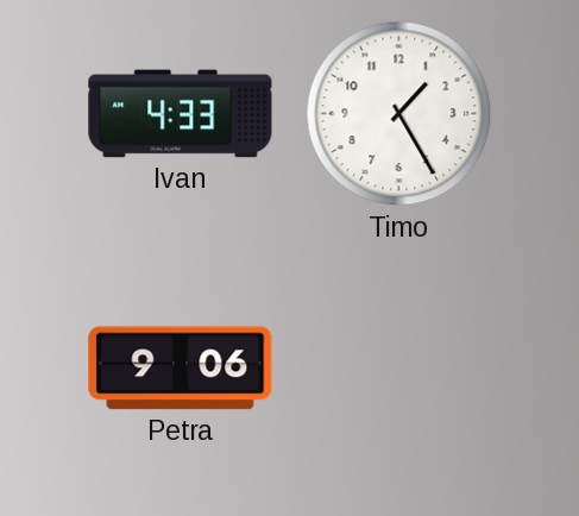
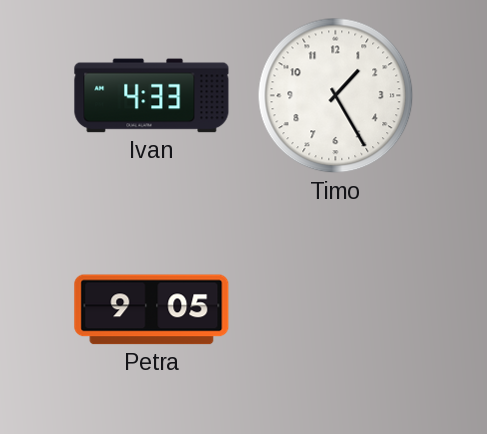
Petra: 9:06 -> 9:05
